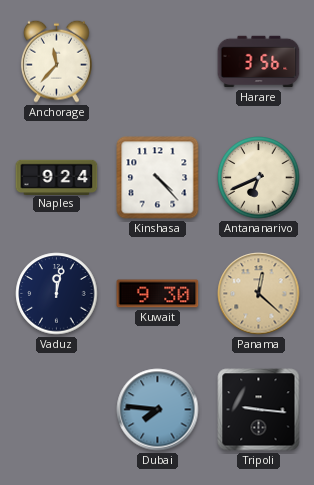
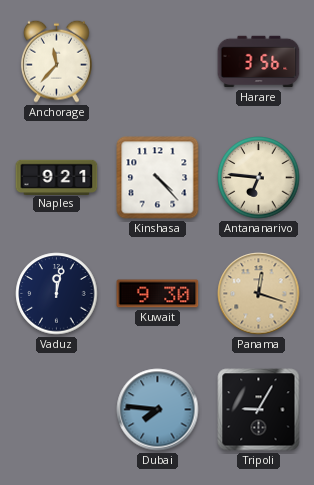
Naples: 9:24 -> 9:21
Antananarivo: 6:41 -> 6:46
Panama: 12:22 -> 12:18
Tripoli: 9:16 -> 9:05
